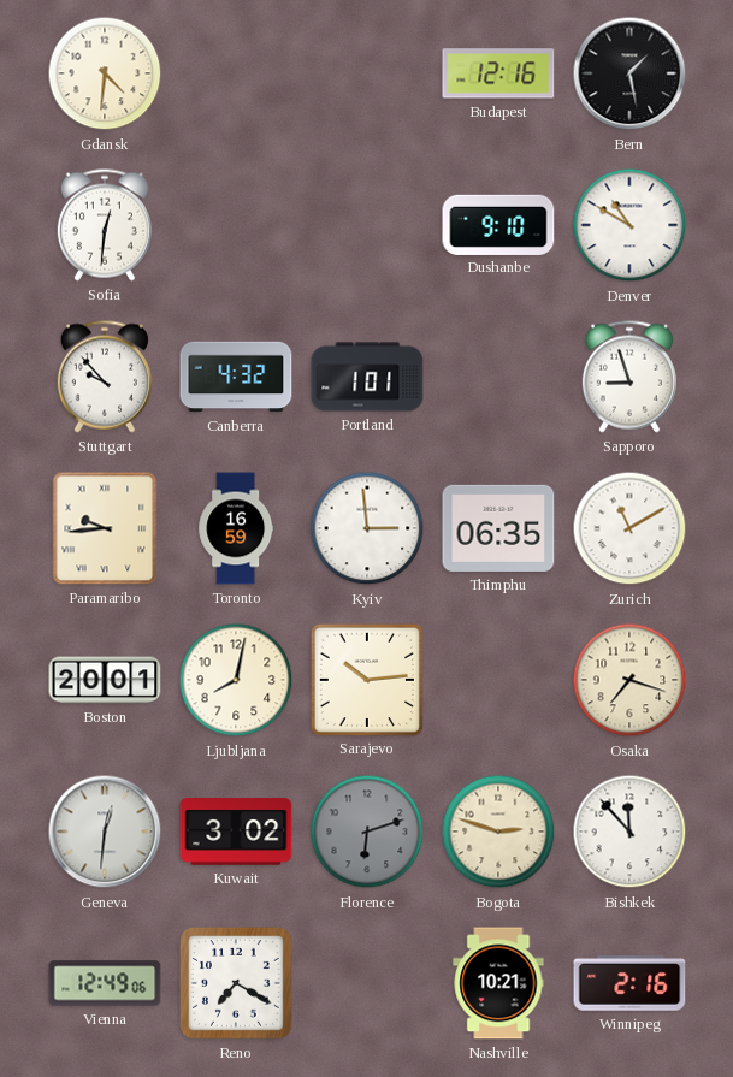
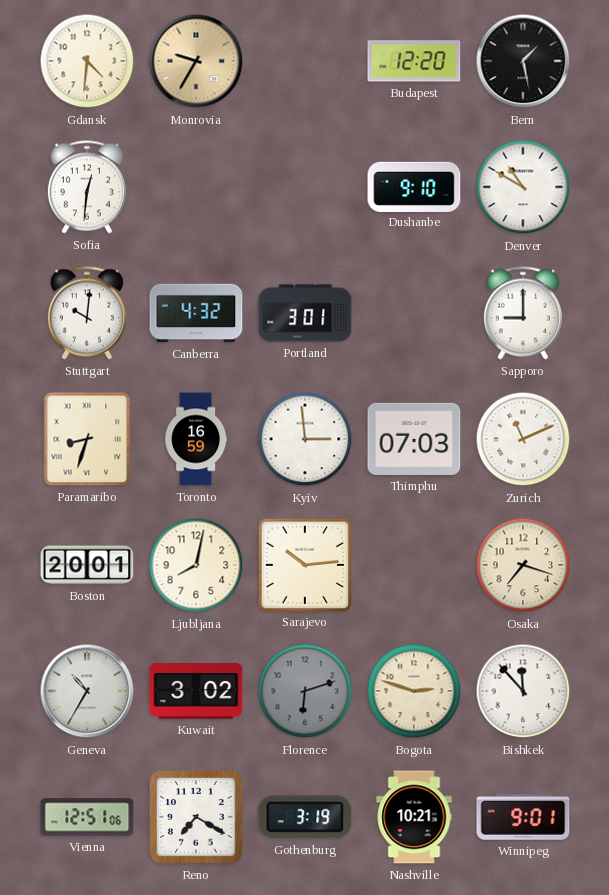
Monrovia: none -> 9:35
Budapest: 12:16 -> 12:20
Stuttgart: 9:53 -> 10:01
Portland: 1:01 -> 3:01
Sapporo: 8:57 -> 9:00
Paramaribo: 9:44 -> 8:33
Thimphu: 06:35 -> 07:03
Zurich: 11:10 -> 11:11
Geneva: 12:31 -> 10:35
Vienna: 12:49 -> 12:51
Gothenburg: none -> 3:19
Winnipeg: 2:16 -> 9:01
